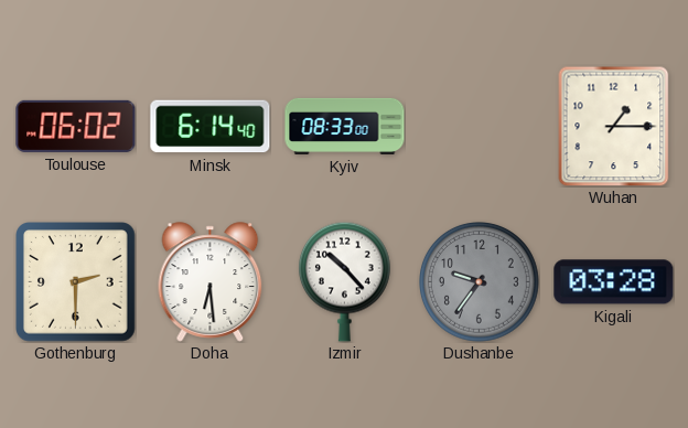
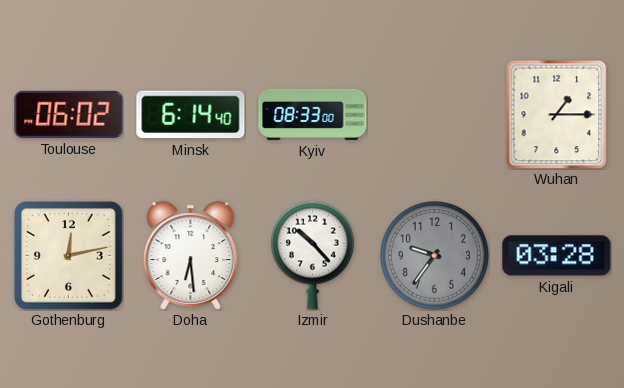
Gothenburg: 2:30 -> 12:13
